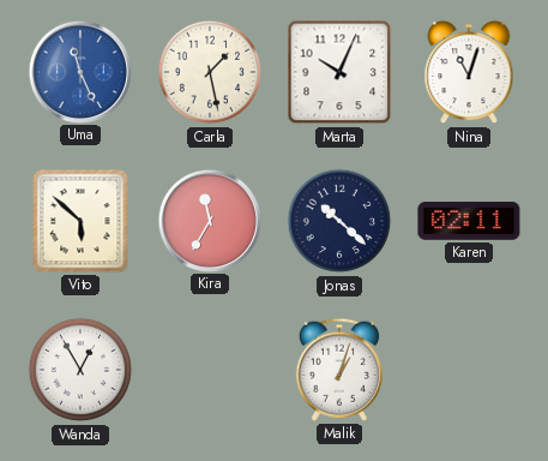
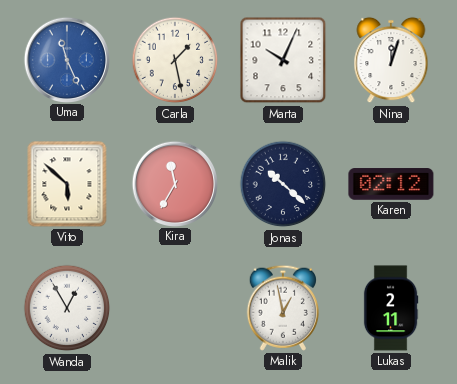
Nina: 11:03 -> 12:03
Karen: 02:11 -> 02:12
Malik: 1:03 -> 12:58
Lukas: none -> 2:11
